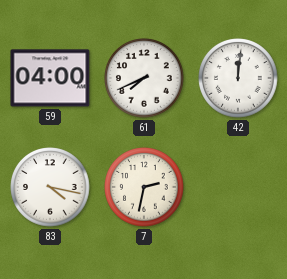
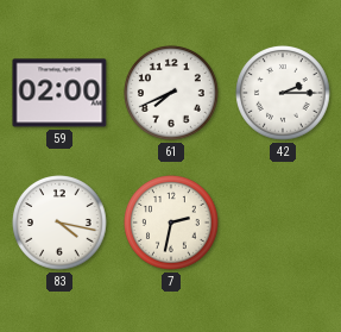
59: 04:00 -> 02:00
42: 12:01 -> 2:15
